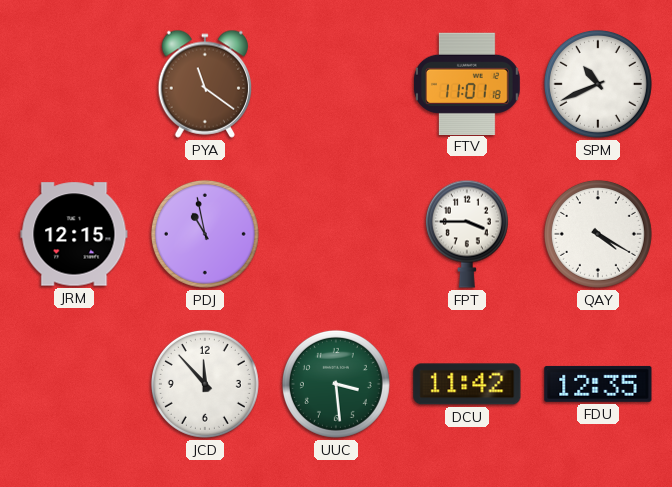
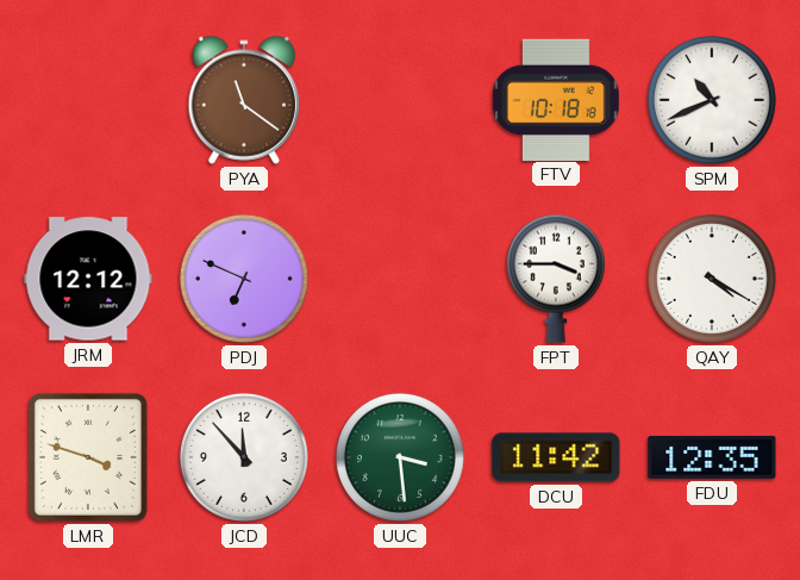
FTV: 11:01 -> 10:18
JRM: 12:15 -> 12:12
PDJ: 10:58 -> 6:49
LMR: none -> 3:48
